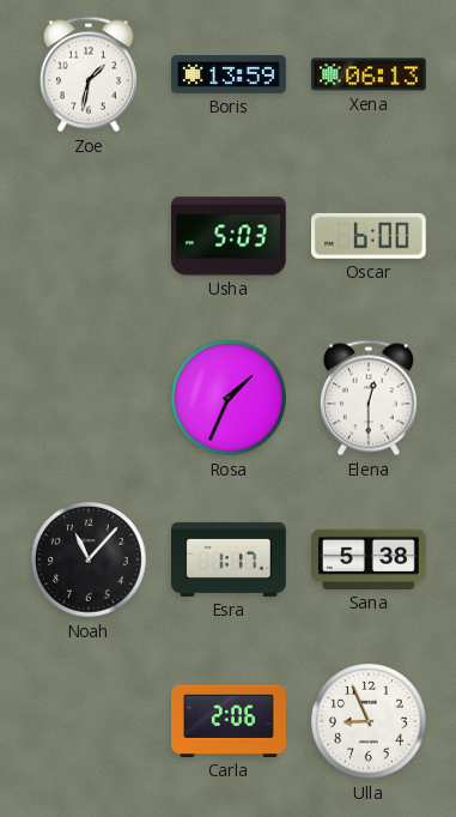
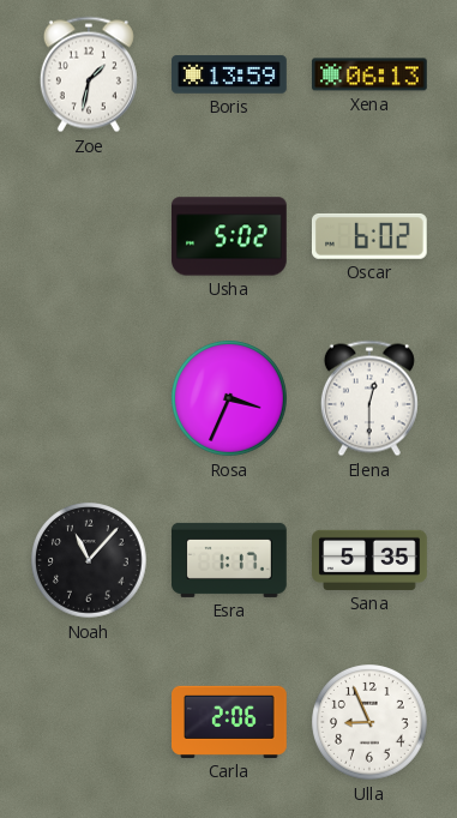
Usha: 5:03 -> 5:02
Oscar: 6:00 -> 6:02
Rosa: 1:34 -> 3:34
Sana: 5:38 -> 5:35
